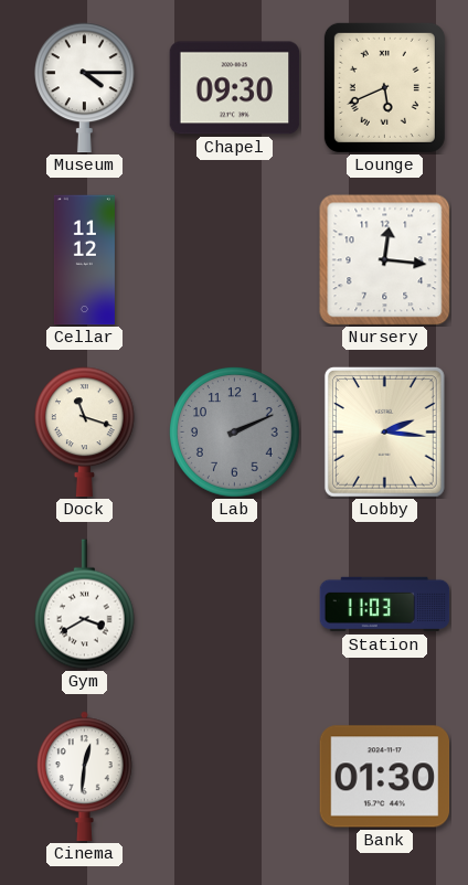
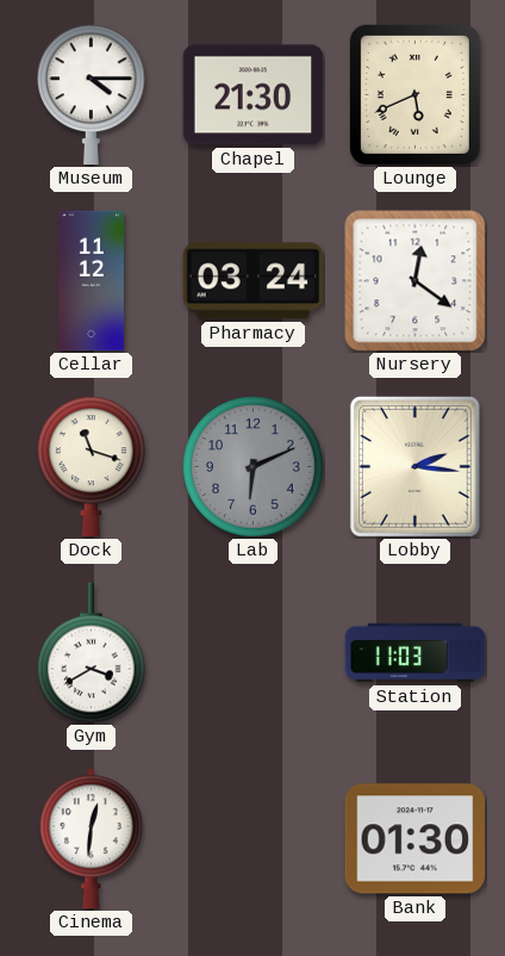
Chapel: 09:30 -> 21:30
Pharmacy: none -> 03:24
Nursery: 12:16 -> 12:21
Lab: 2:11 -> 6:11
